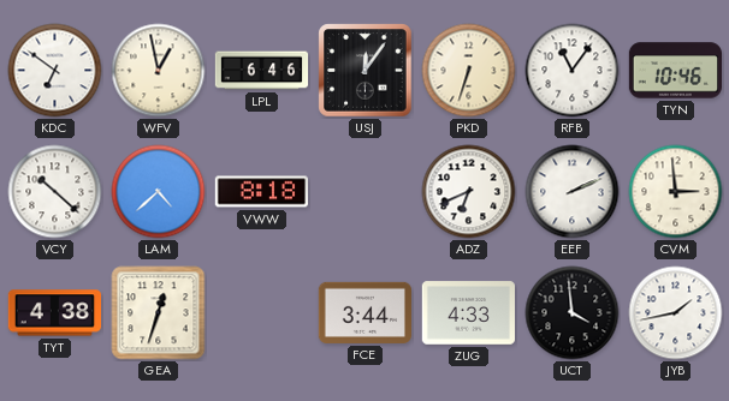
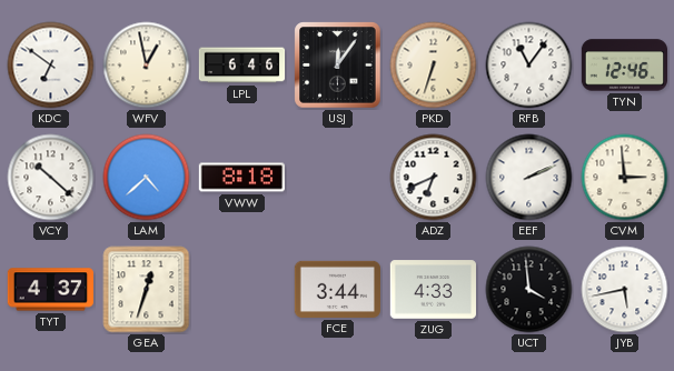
TYN: 10:46 -> 12:46
TYT: 4:38 -> 4:37
JYB: 1:43 -> 5:43
